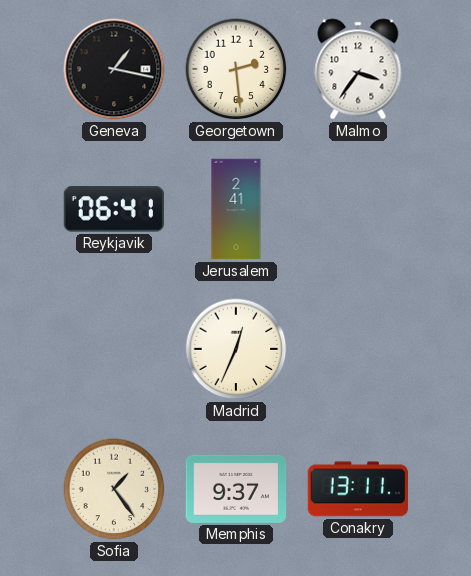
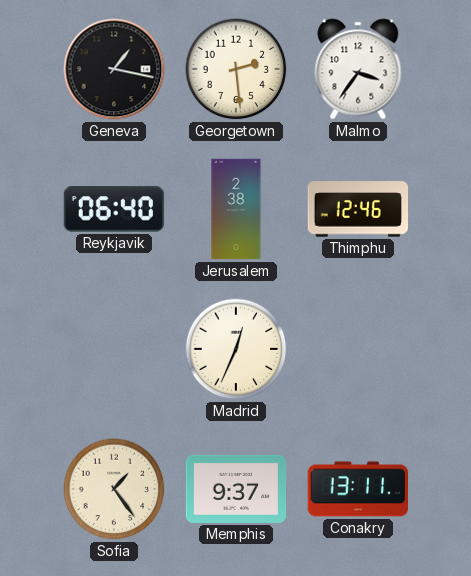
Reykjavik: 06:41 -> 06:40
Jerusalem: 2:41 -> 2:38
Thimphu: none -> 12:46
